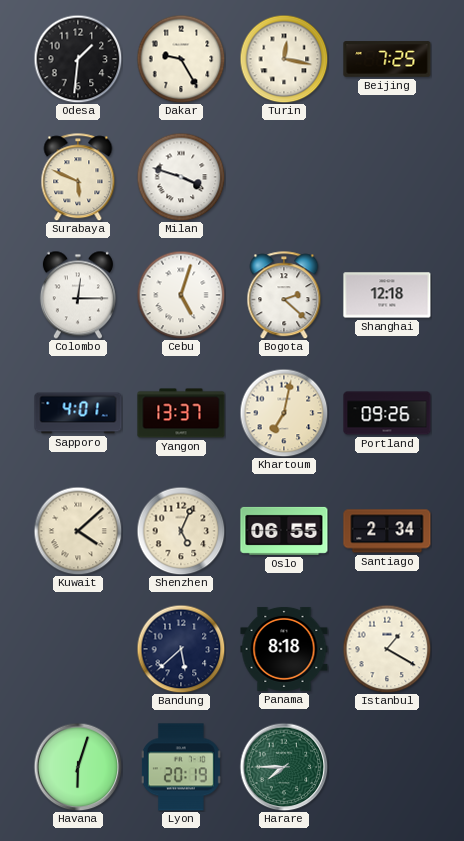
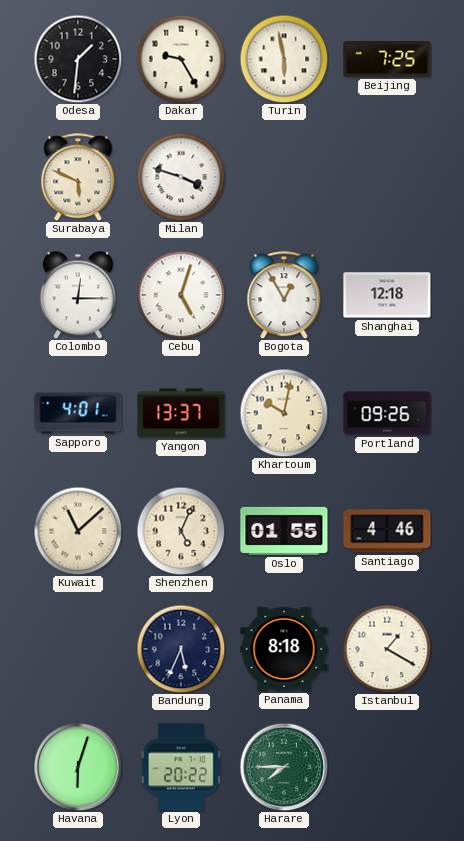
Turin: 12:17 -> 5:58
Bogota: 2:22 -> 12:55
Khartoum: 7:02 -> 10:02
Kuwait: 4:08 -> 11:08
Oslo: 06:55 -> 01:55
Santiago: 2:34 -> 4:46
Bandung: 5:38 -> 5:34
Lyon: 20:19 -> 20:22
